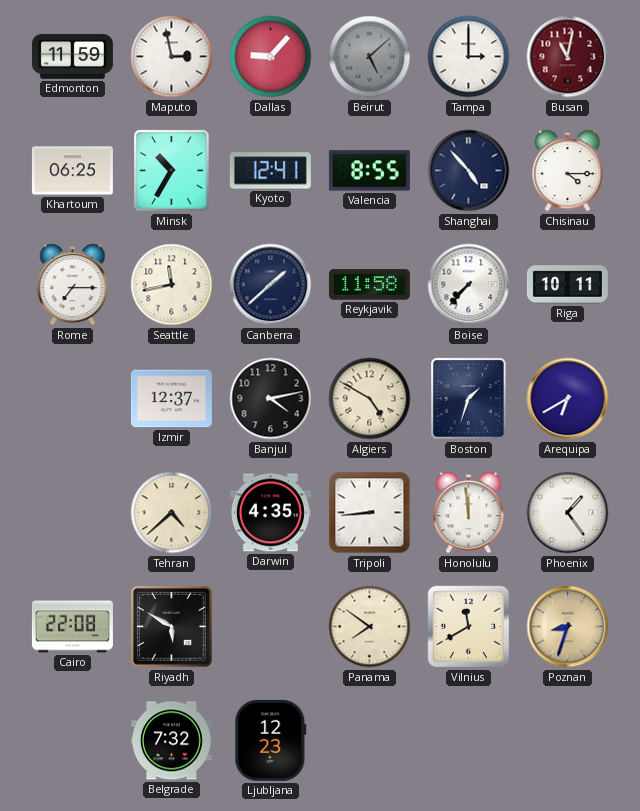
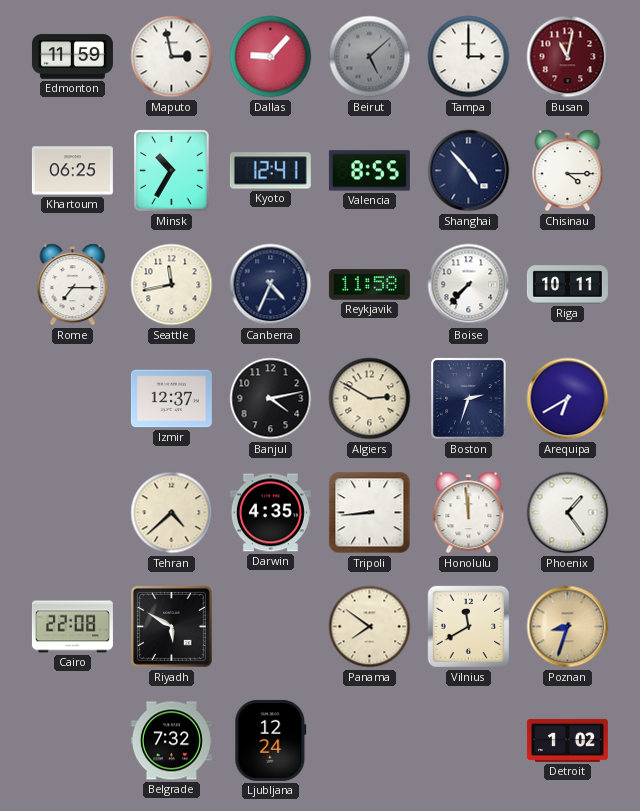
Canberra: 1:38 -> 4:34
Algiers: 4:50 -> 2:50
Boston: 1:33 -> 2:33
Ljubljana: 12:23 -> 12:24
Detroit: none -> 1:02
